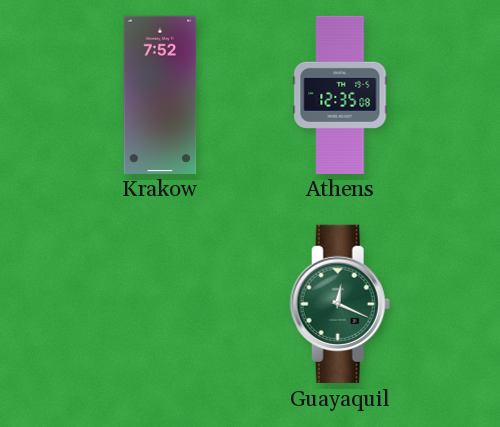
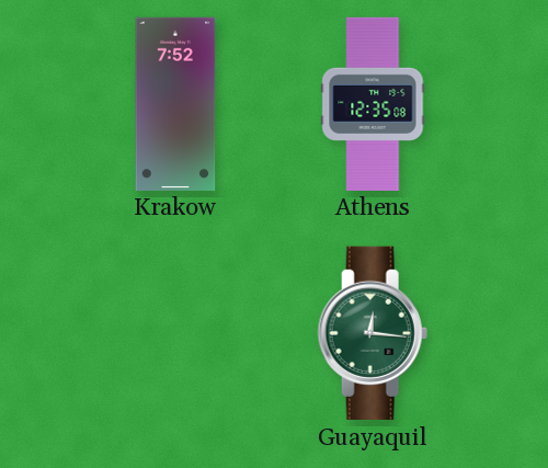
Guayaquil: 12:19 -> 12:16
